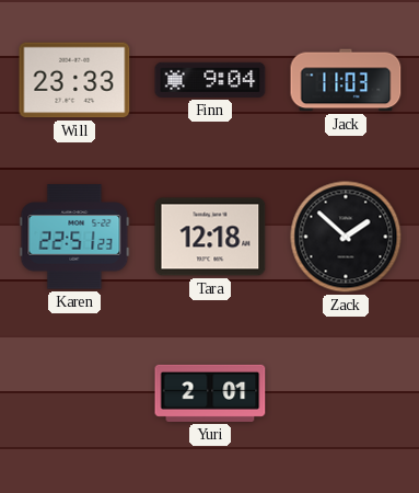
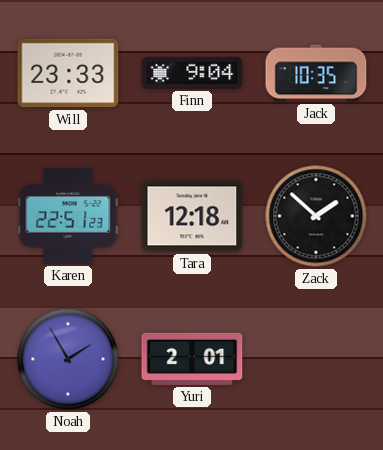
Jack: 11:03 -> 10:35
Noah: none -> 1:55
